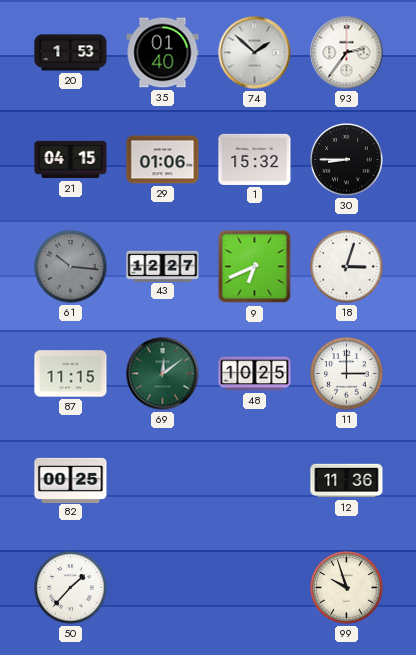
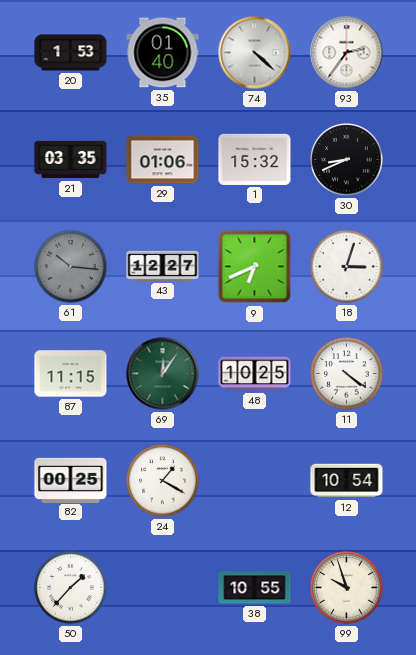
74: 1:52 -> 4:22
21: 04:15 -> 03:35
30: 8:45 -> 8:41
69: 12:09 -> 12:06
11: 3:00 -> 4:21
24: none -> 1:20
12: 11:36 -> 10:54
38: none -> 10:55
